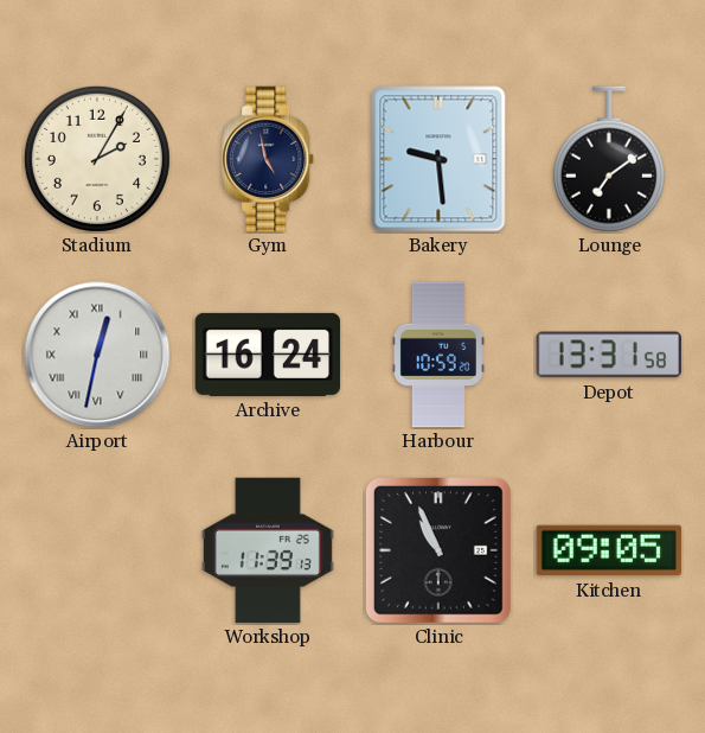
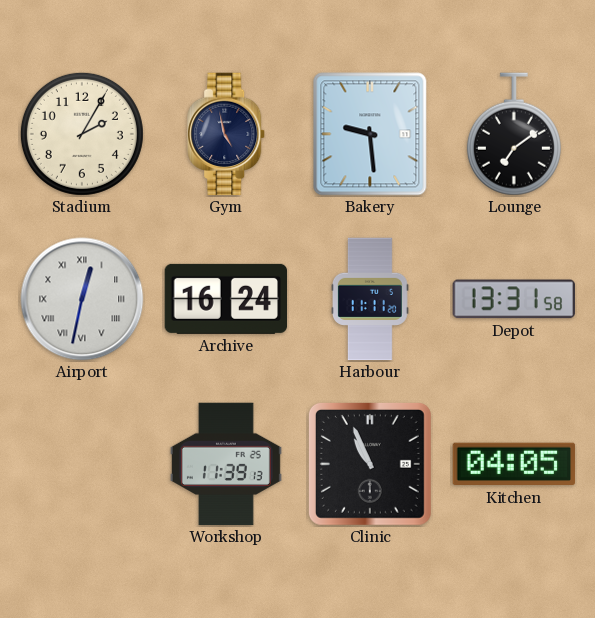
Harbour: 10:59 -> 11:11
Kitchen: 09:05 -> 04:05
